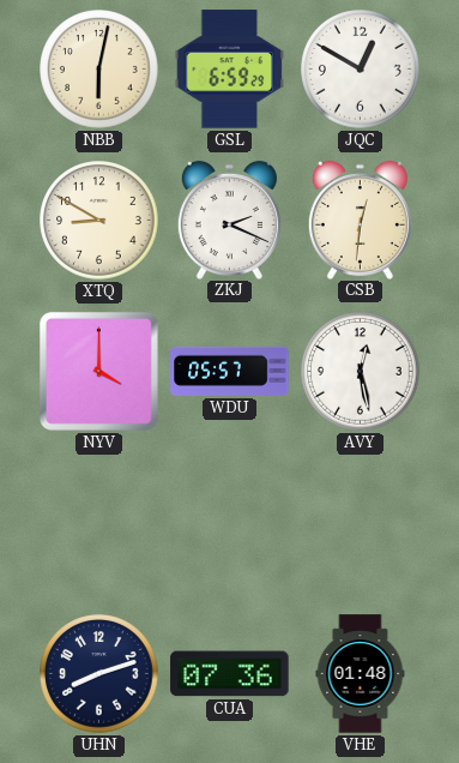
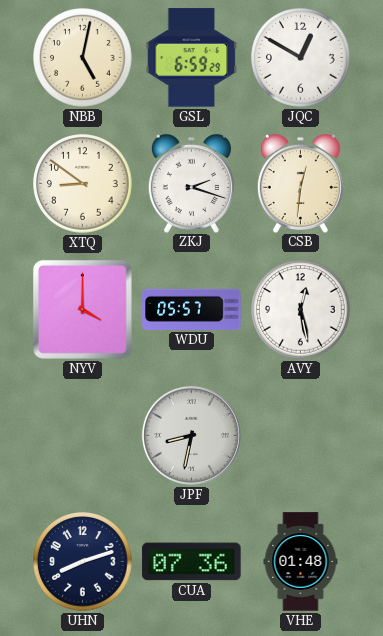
NBB: 6:02 -> 5:02
XTQ: 8:50 -> 8:51
ZKJ: 2:19 -> 2:18
JPF: none -> 8:32
